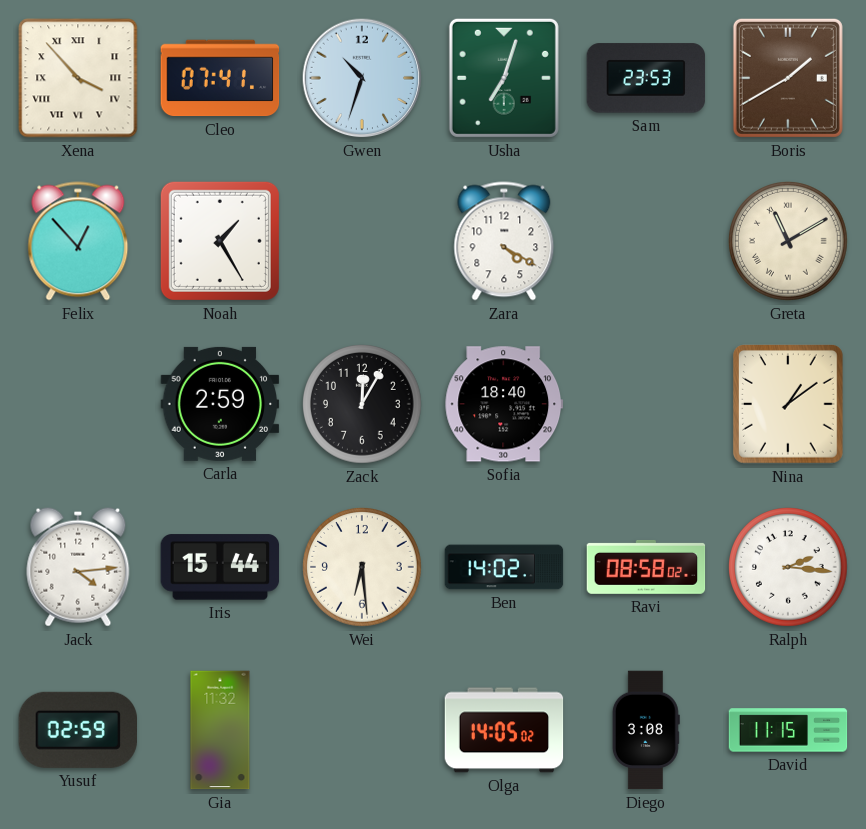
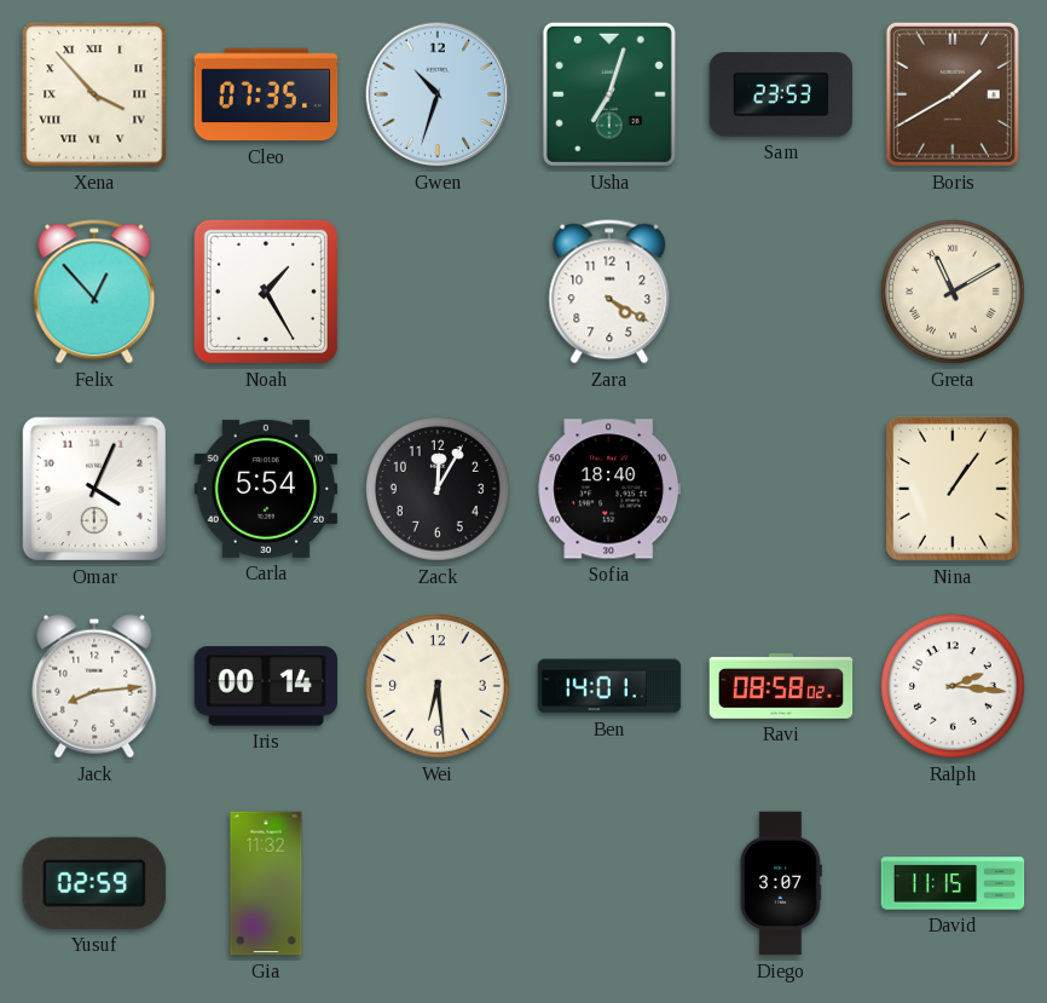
Cleo: 07:41 -> 07:35
Omar: none -> 4:04
Carla: 2:59 -> 5:54
Nina: 1:09 -> 1:06
Jack: 4:14 -> 8:14
Iris: 15:44 -> 00:14
Ben: 14:02 -> 14:01
Olga: 14:05 -> none
Diego: 3:08 -> 3:07
